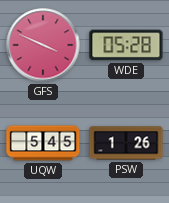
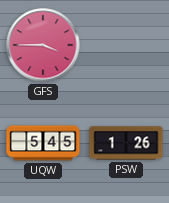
GFS: 3:49 -> 3:45
WDE: 05:28 -> none
